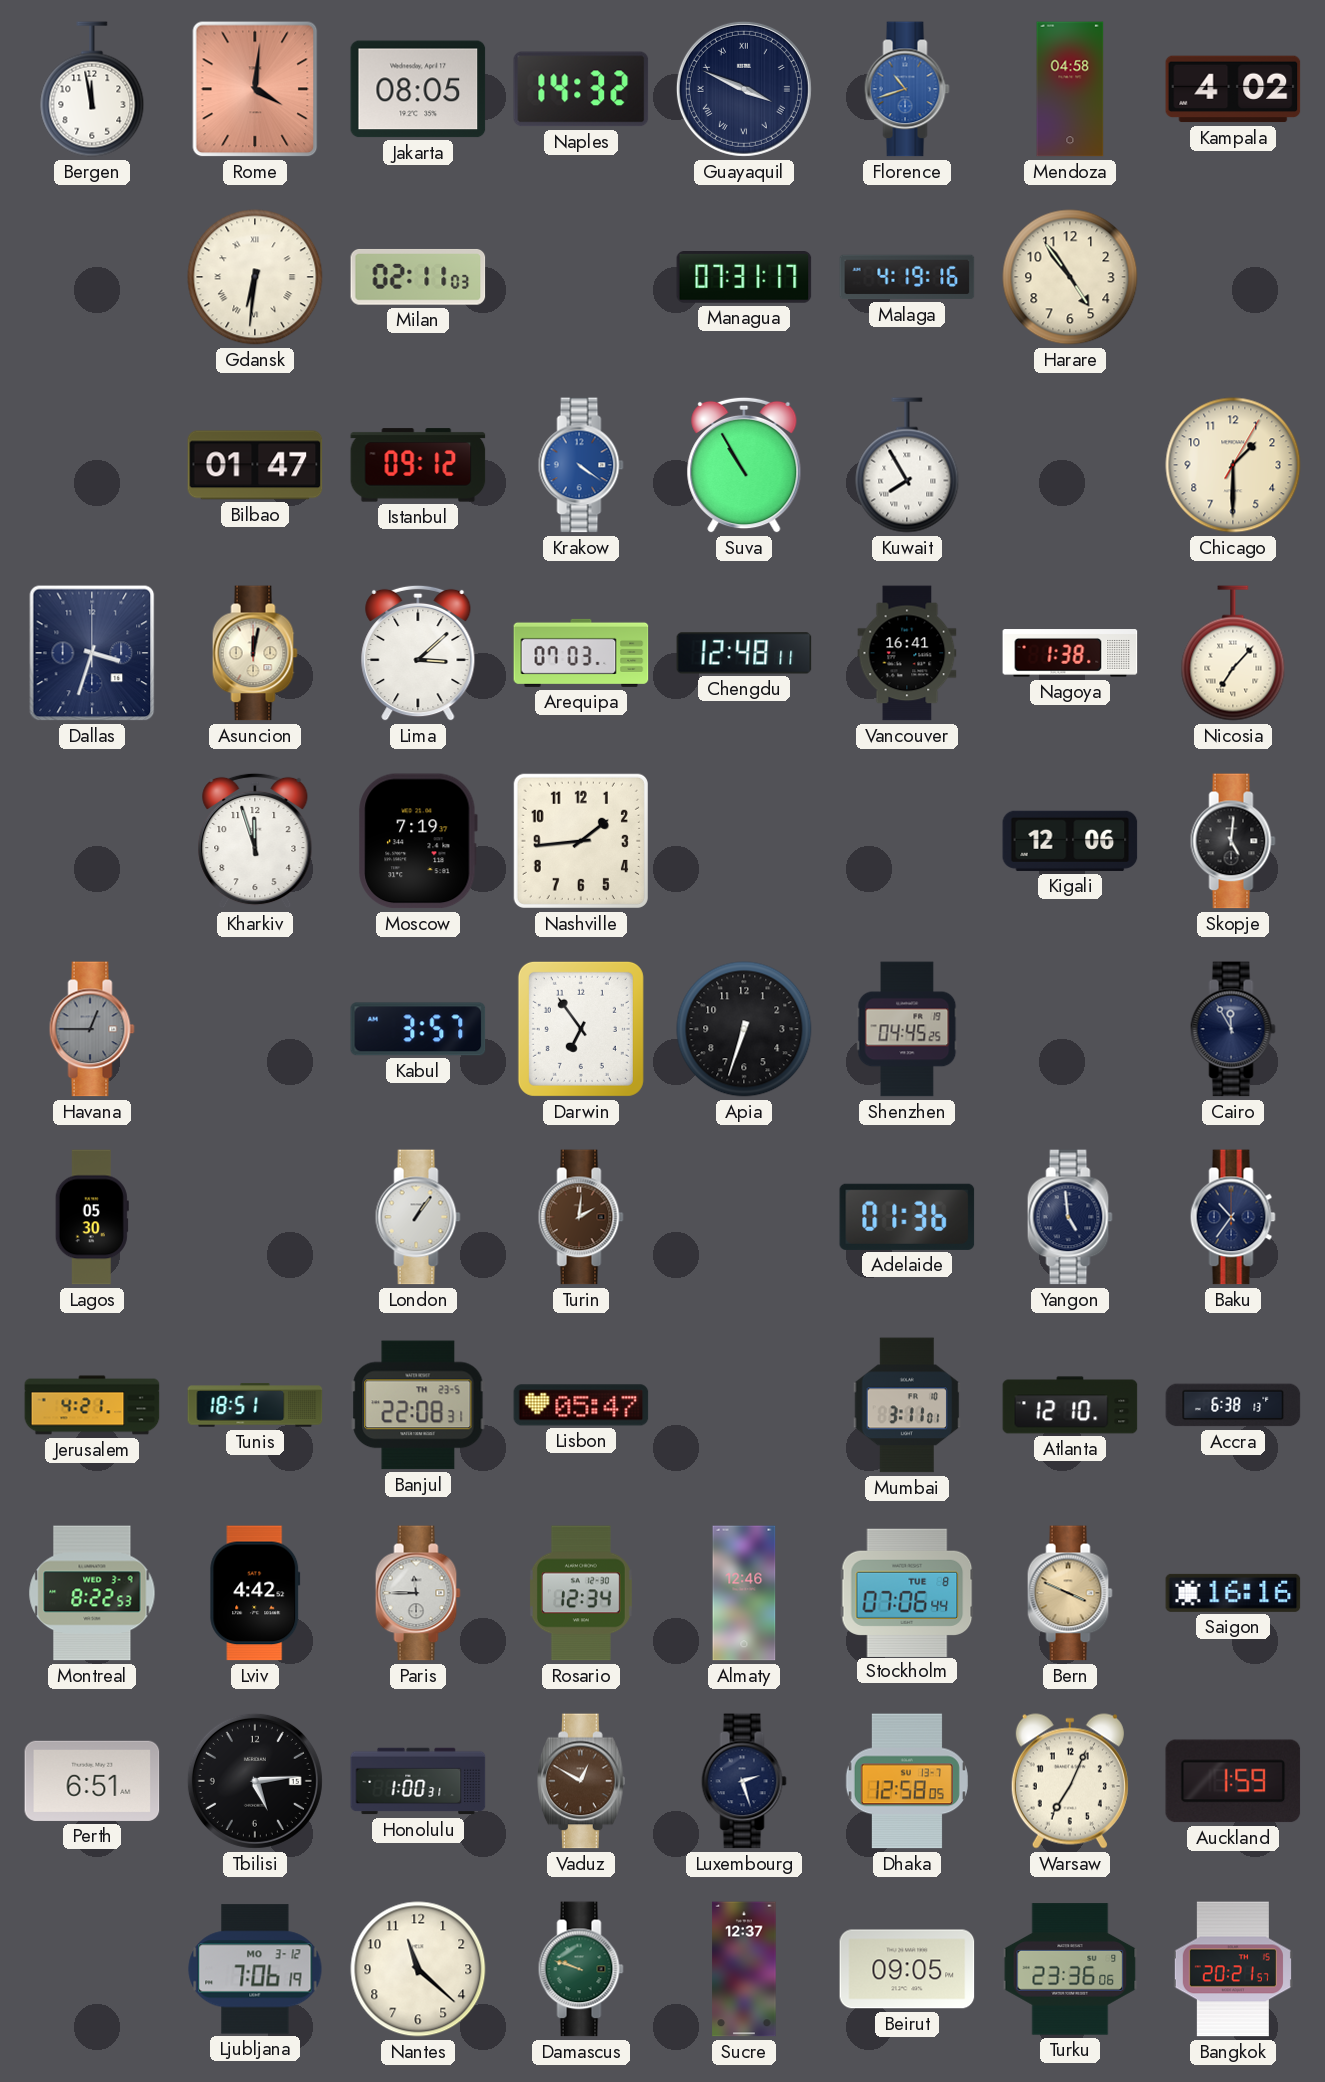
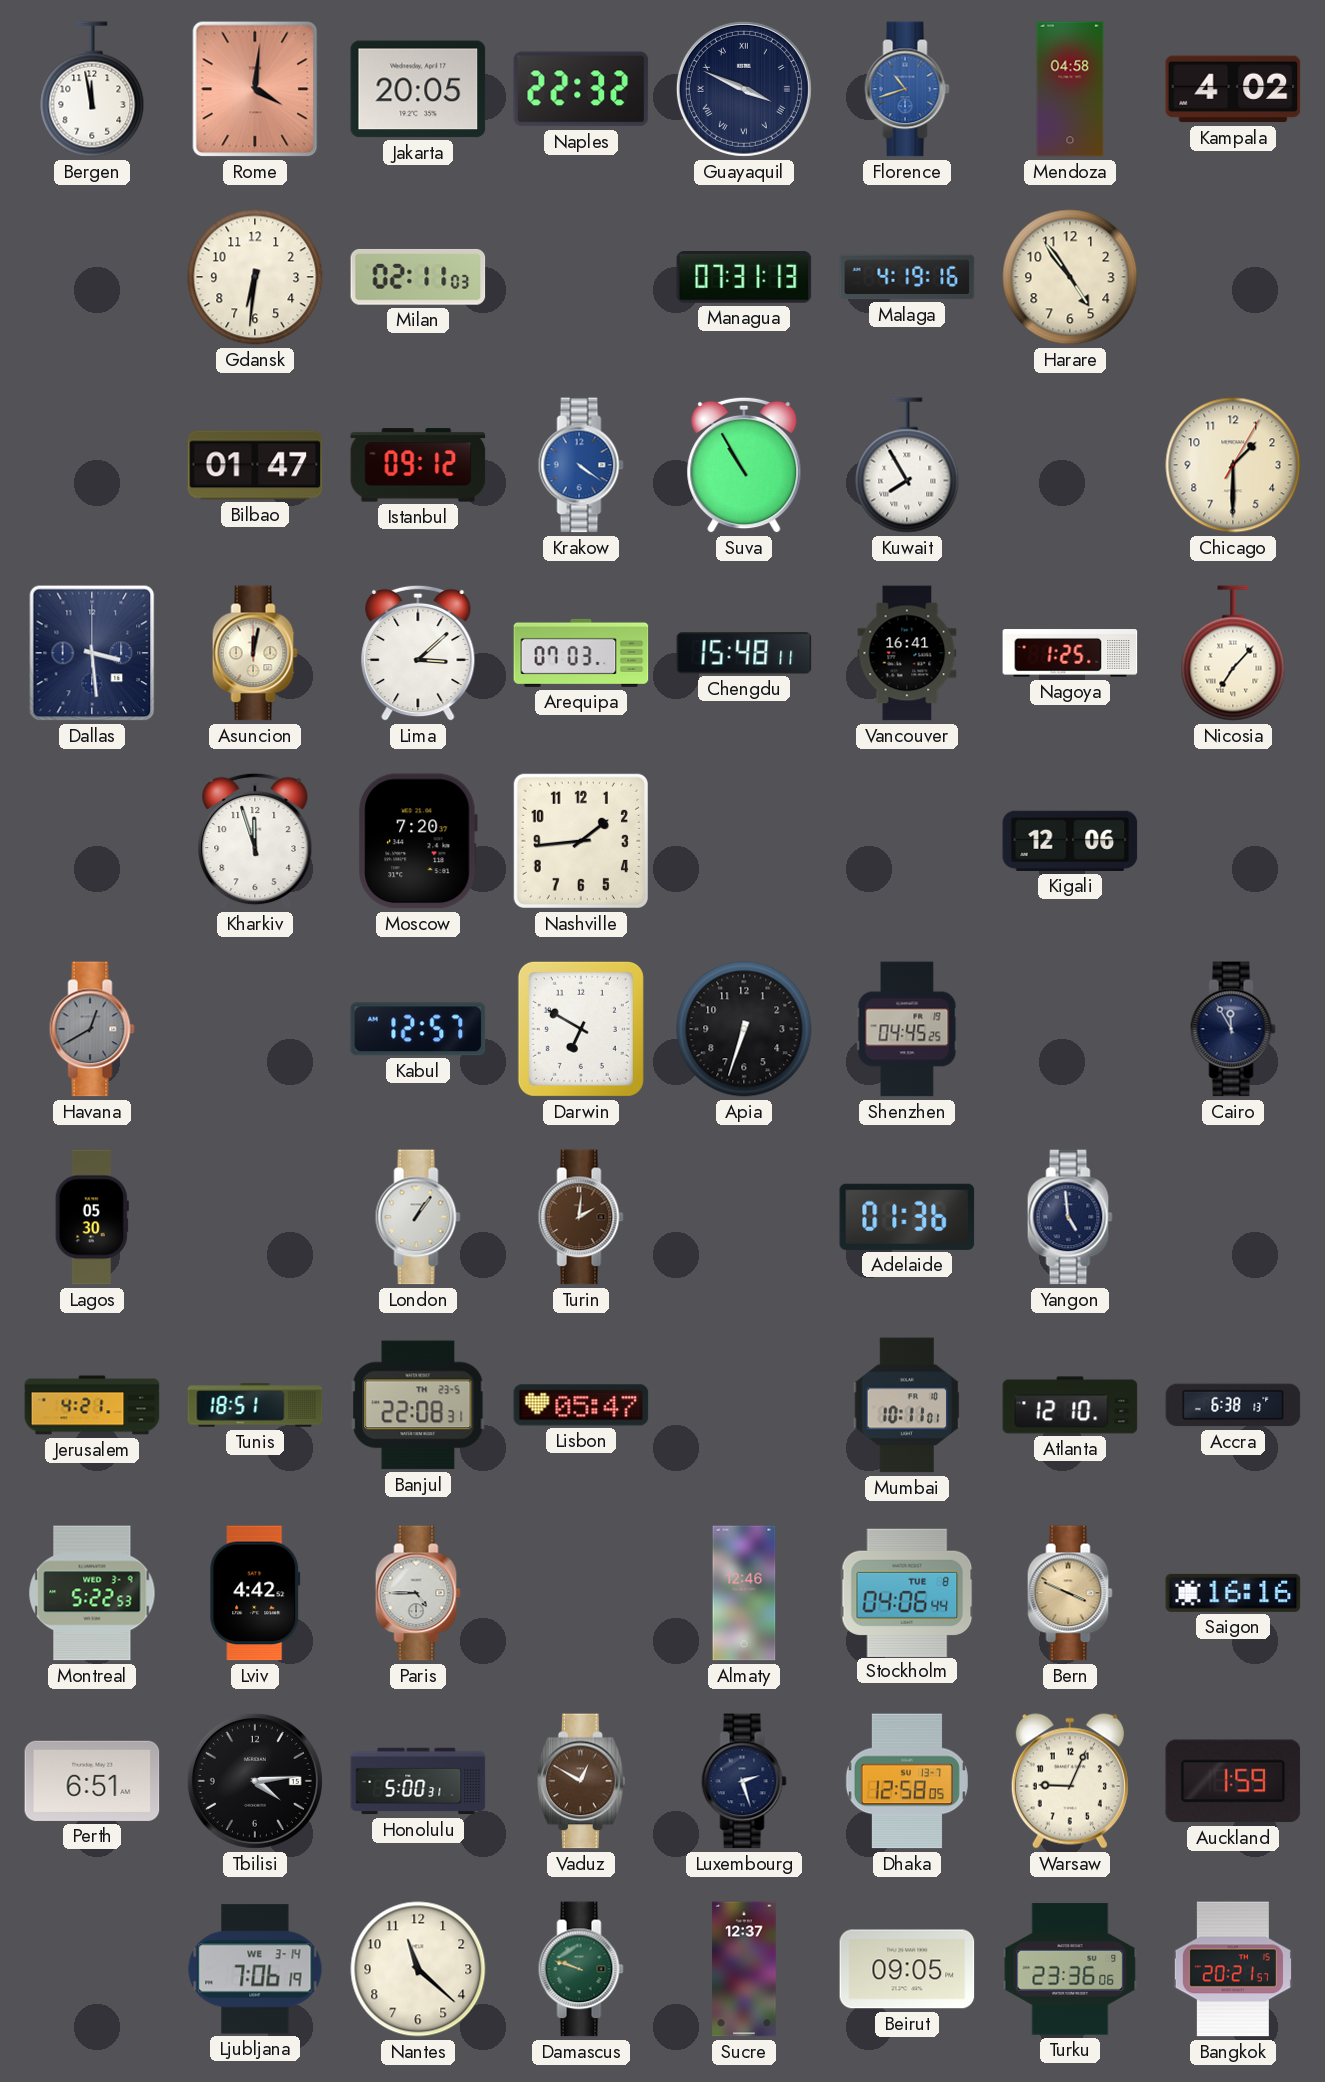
Jakarta: 08:05 -> 20:05
Naples: 14:32 -> 22:32
Gdansk numerals: Roman -> Arabic
Managua: 07:31:17 -> 07:31:13
Dallas: 3:33 -> 3:29
Chengdu: 12:48 -> 15:48
Nagoya: 1:38 -> 1:25
Moscow: 7:19 -> 7:20
Skopje: 5:01 -> none
Havana: 12:45 -> 12:40
Kabul: 3:57 -> 12:57
Darwin: 6:54 -> 6:50
Baku: 10:36 -> none
Mumbai: 3:11 -> 10:11
Montreal: 8:22 -> 5:22
Paris: 11:45 -> 4:45
Rosario: 12:34 -> none
Stockholm: 07:06 -> 04:06
Tbilisi: 5:14 -> 4:14
Honolulu: 1:00 -> 5:00
Warsaw: 7:04 -> 9:04
Ljubljana date: MO 3-12 -> WE 3-14
